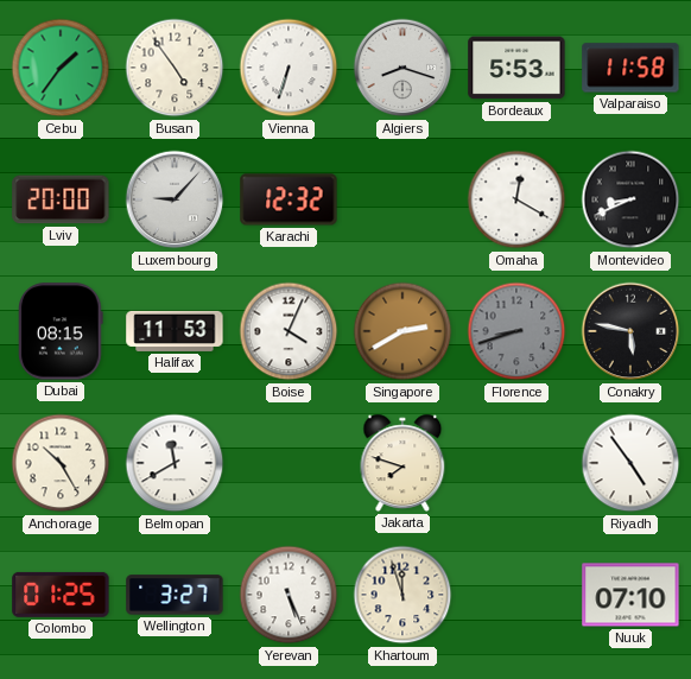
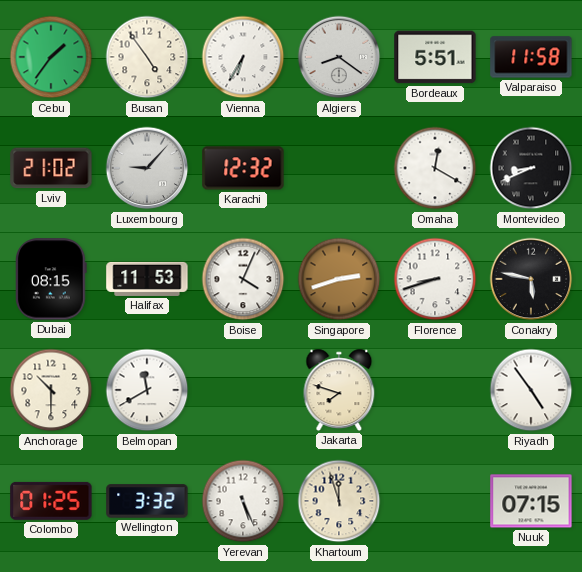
Vienna: 6:33 -> 6:35
Algiers: 8:18 -> 8:21
Bordeaux: 5:53 -> 5:51
Lviv: 20:00 -> 21:02
Singapore: 2:40 -> 2:42
Florence dial: grey -> white
Anchorage: 10:25 -> 10:30
Wellington: 3:27 -> 3:32
Nuuk: 07:10 -> 07:15
